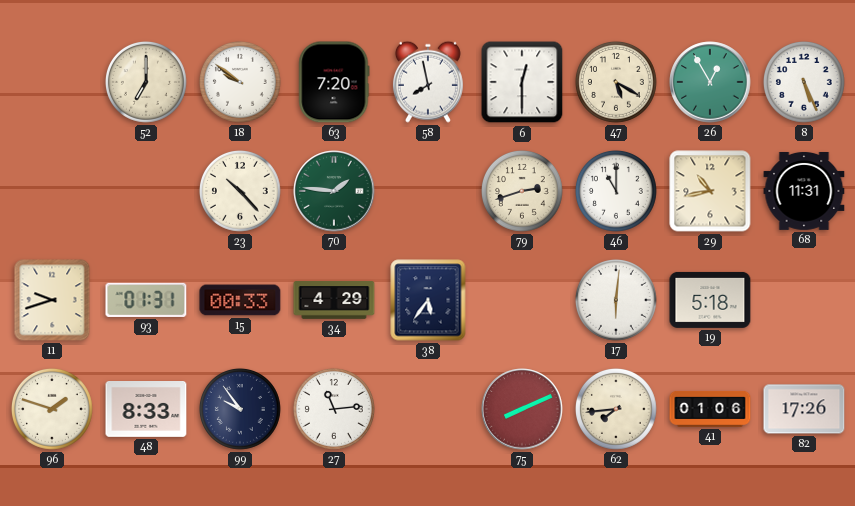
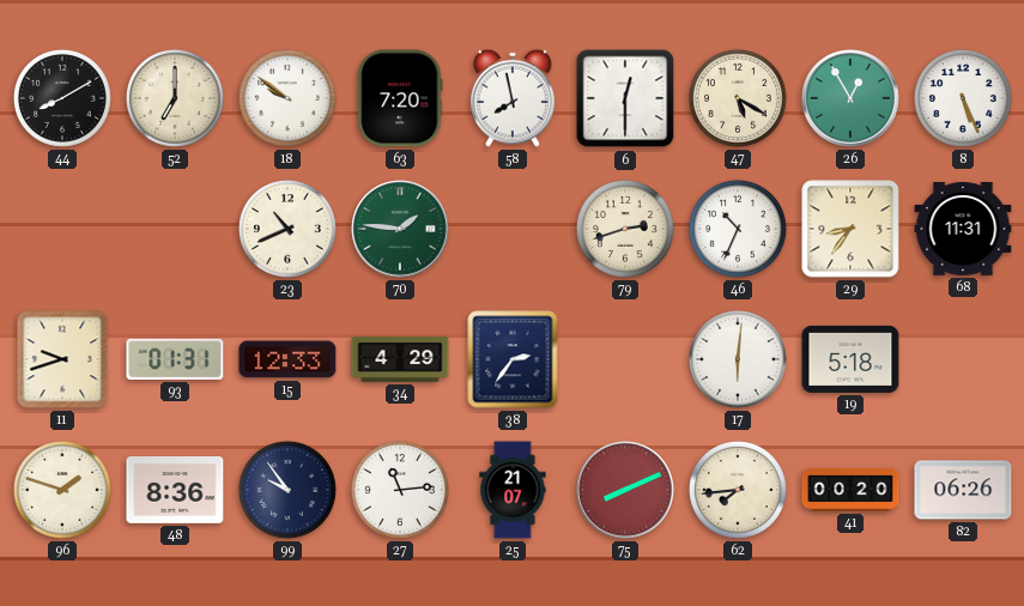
44: none -> 8:10
23: 10:23 -> 10:41
46: 11:00 -> 10:34
29: 10:43 -> 8:36
15: 00:33 -> 12:33
38: 5:36 -> 2:36
48: 8:33 -> 8:36
25: none -> 21:07
41: 01:06 -> 00:20
82: 17:26 -> 06:26
